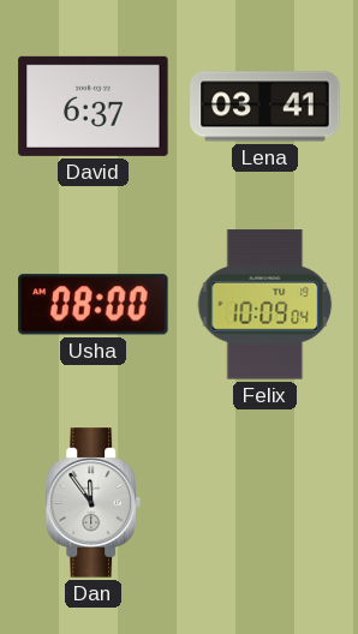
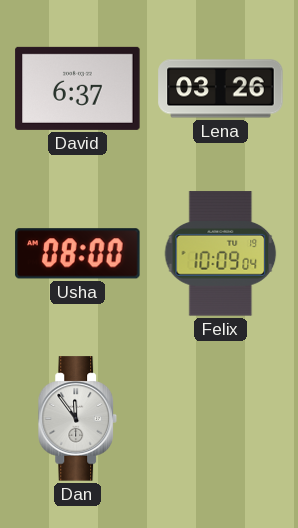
Lena: 03:41 -> 03:26
